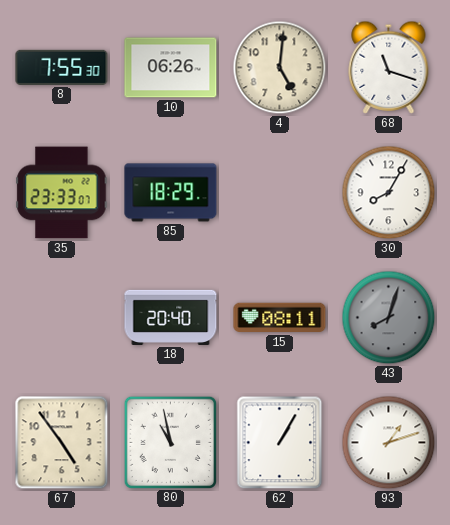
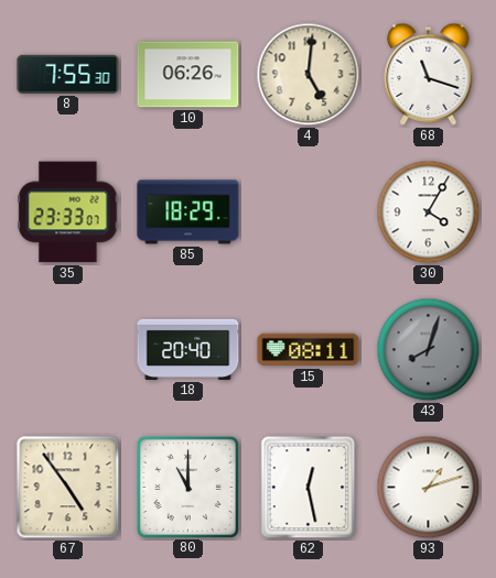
30: 8:05 -> 4:05
80: 10:58 -> 11:00
62: 1:05 -> 12:28
